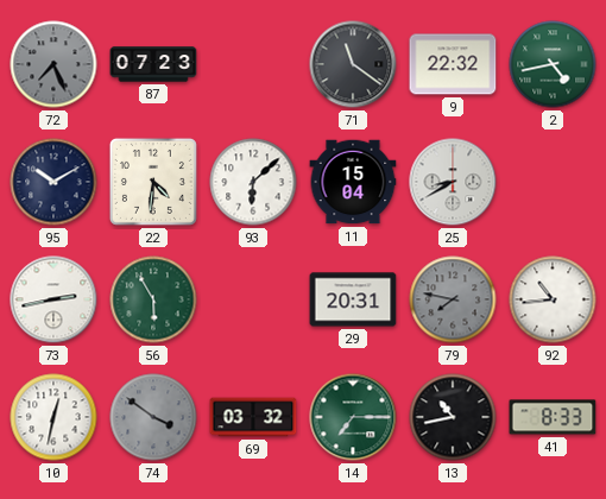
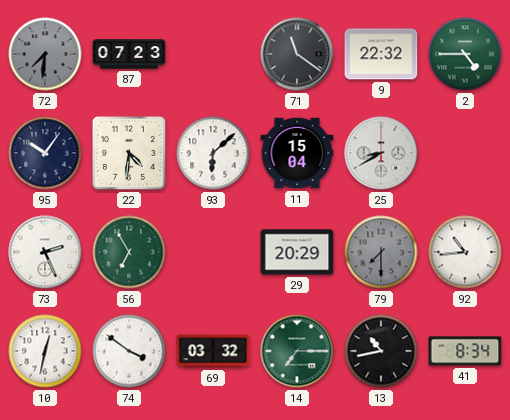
72: 7:26 -> 7:31
2: 4:43 -> 4:45
95: 10:10 -> 10:06
73: 2:43 -> 2:26
56: 5:55 -> 6:55
29: 20:31 -> 20:29
79: 7:47 -> 7:30
74 dial: grey -> white
41: 8:33 -> 8:34
